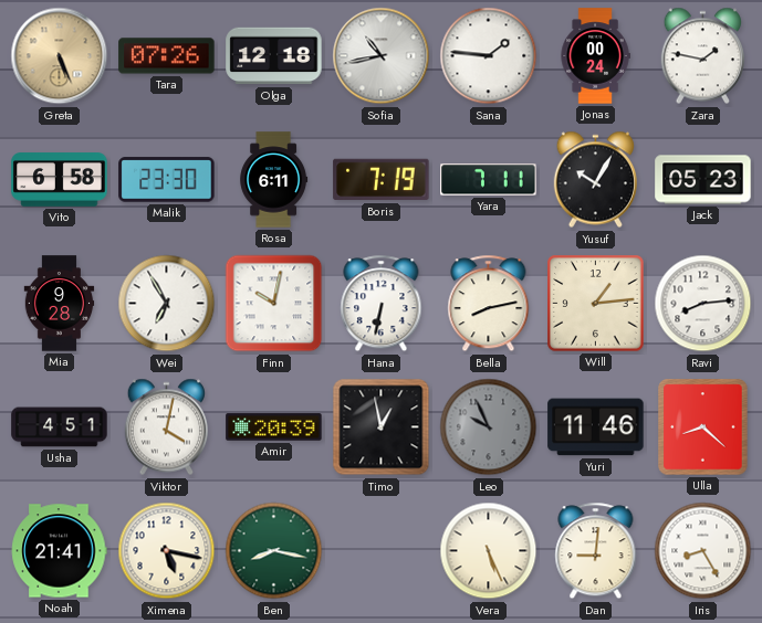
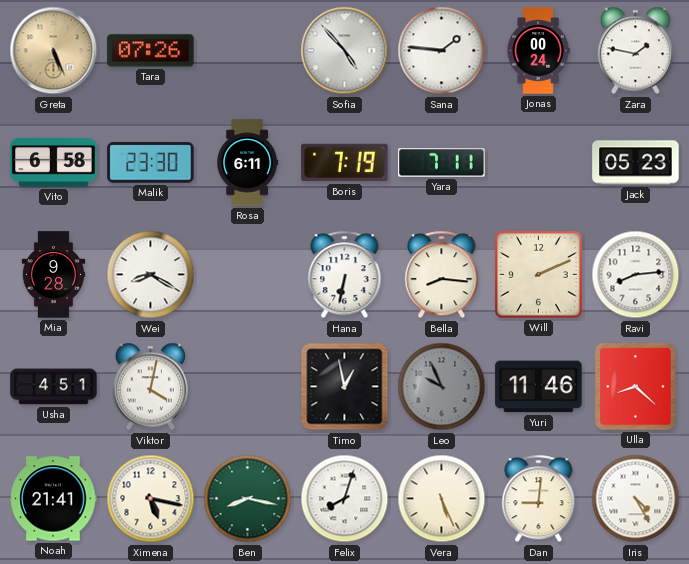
Olga: 12:18 -> none
Sofia: 10:43 -> 4:53
Yusuf: 10:05 -> none
Wei: 6:55 -> 8:20
Finn: 10:02 -> none
Bella: 8:13 -> 8:16
Will: 1:14 -> 2:11
Amir: 20:39 -> none
Felix: none -> 8:03
Iris: 8:25 -> 4:25
